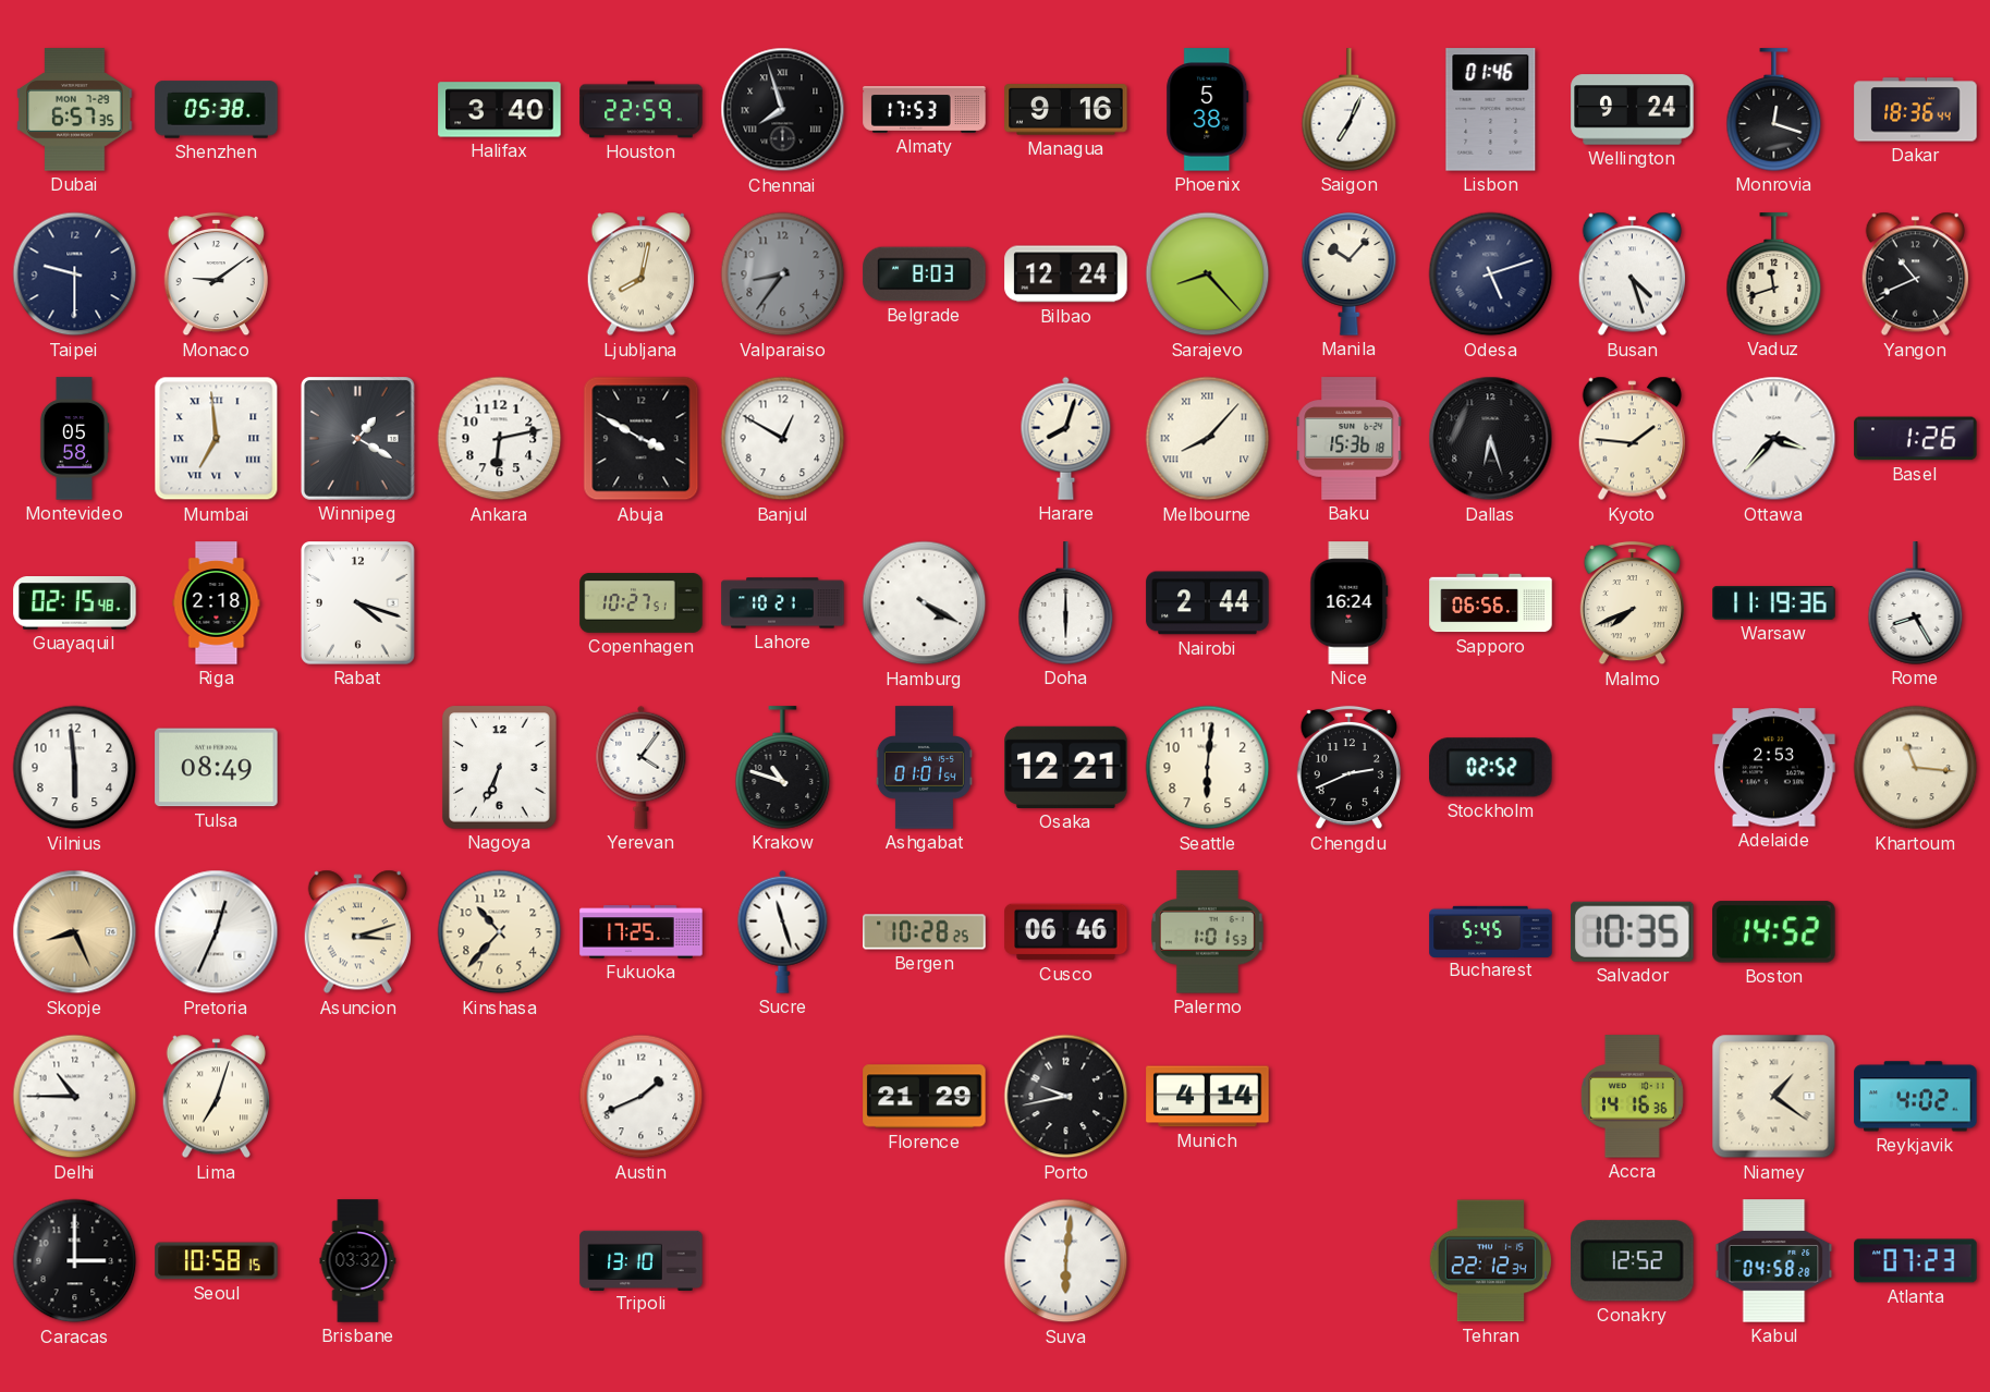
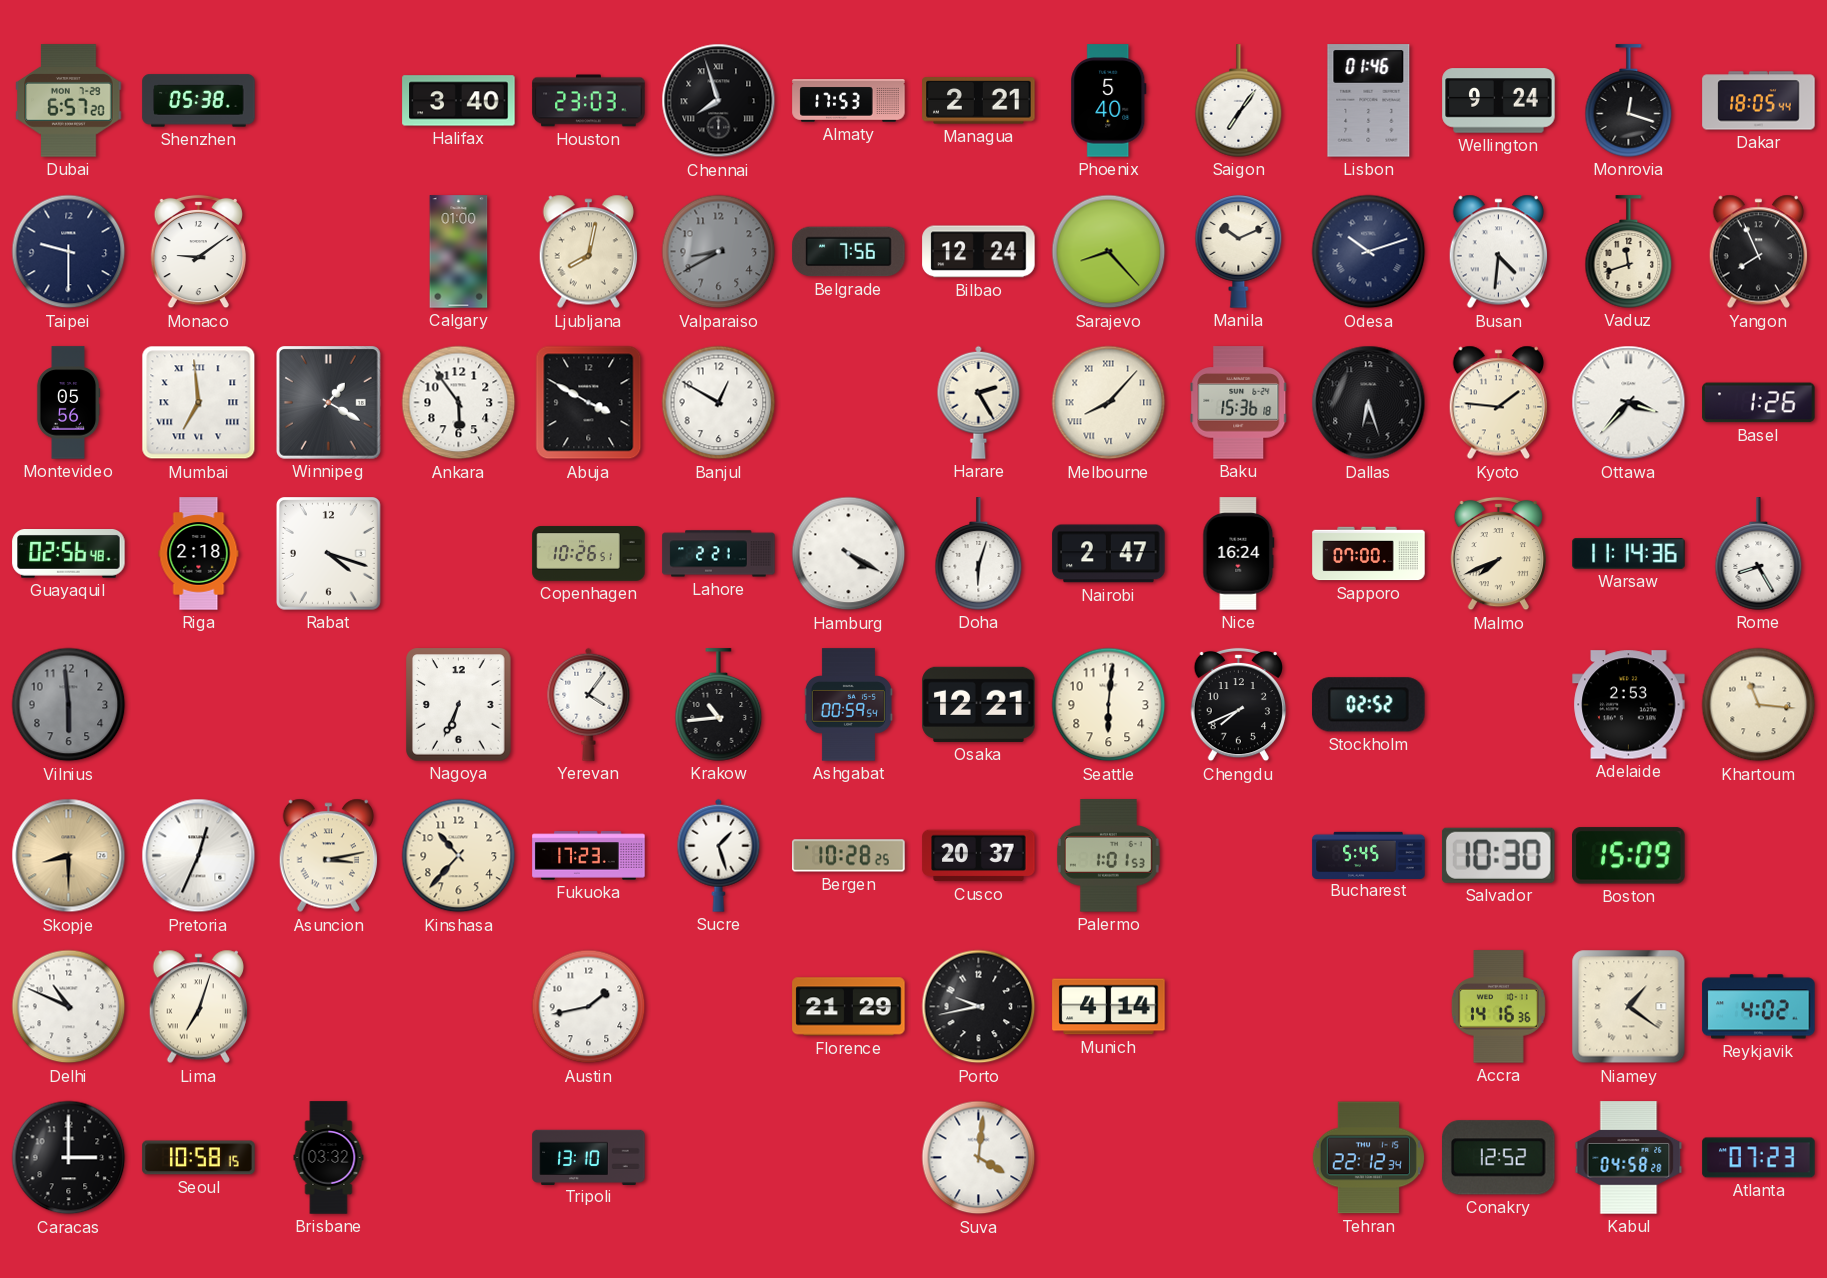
Dubai: 6:57:35 -> 6:57:20
Houston: 22:59 -> 23:03
Managua: 9:16 -> 2:21
Phoenix: 5:38 -> 5:40
Saigon: 7:04 -> 7:06
Dakar: 18:36 -> 18:05
Calgary: none -> 01:00
Valparaiso: 8:36 -> 8:40
Belgrade: 8:03 -> 7:56
Manila: 10:07 -> 10:11
Odesa: 5:12 -> 10:12
Busan: 4:27 -> 4:31
Yangon: 10:41 -> 7:56
Montevideo: 05:58 -> 05:56
Ankara: 6:13 -> 5:54
Harare: 8:03 -> 2:25
Guayaquil: 02:15 -> 02:56
Copenhagen: 10:27 -> 10:26
Lahore: 10:21 -> 2:21
Doha: 6:00 -> 6:03
Nairobi: 2:44 -> 2:47
Sapporo: 06:56 -> 07:00
Warsaw: 11:19 -> 11:14
Vilnius dial: white -> grey
Tulsa: 08:49 -> none
Krakow: 10:48 -> 10:44
Ashgabat: 01:01 -> 00:59
Chengdu: 2:41 -> 7:41
Skopje: 8:26 -> 8:30
Asuncion: 3:12 -> 3:13
Fukuoka: 17:25 -> 17:23
Sucre: 11:27 -> 1:27
Cusco: 06:46 -> 20:37
Salvador: 10:35 -> 10:30
Boston: 14:52 -> 15:09
Delhi: 10:45 -> 10:49
Austin: 1:41 -> 1:43
Suva: 6:01 -> 4:01
